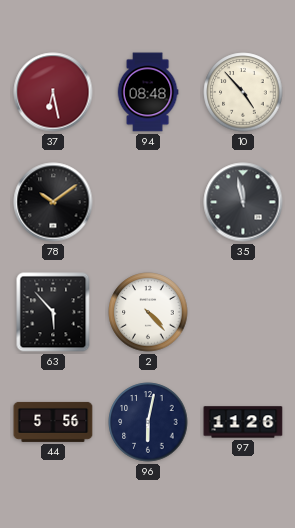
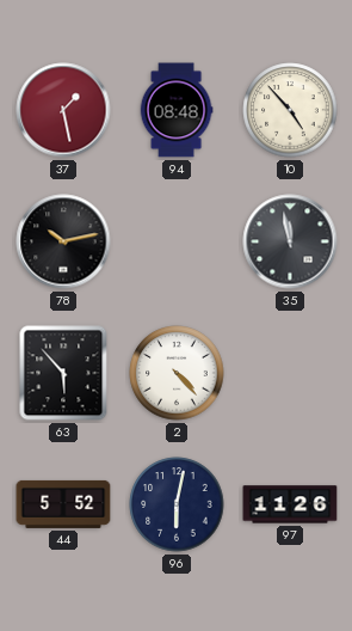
37: 6:28 -> 1:28
78: 10:09 -> 10:13
44: 5:56 -> 5:52
